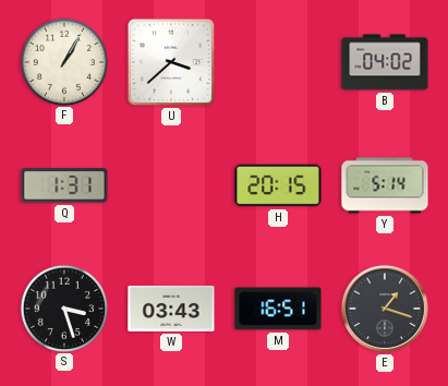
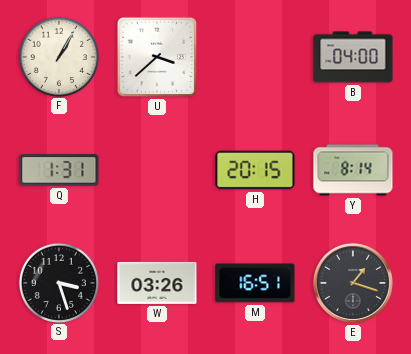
B: 04:02 -> 04:00
Y: 5:14 -> 8:14
W: 03:43 -> 03:26
